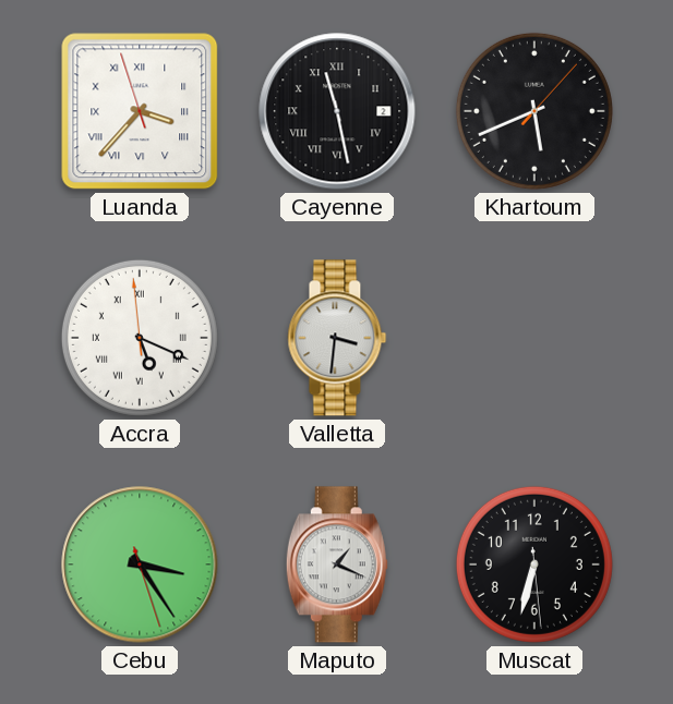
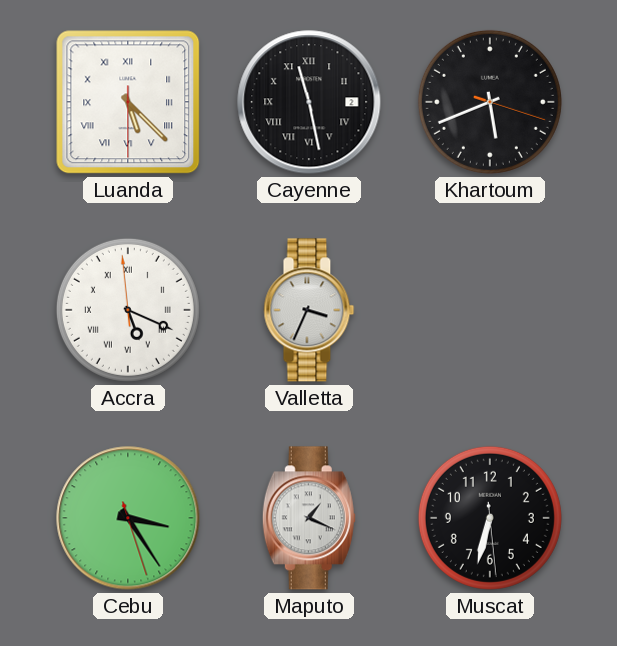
Luanda: 3:36 -> 5:22
Khartoum: 5:41:07 -> 5:41:18
Valletta: 3:31 -> 3:34
